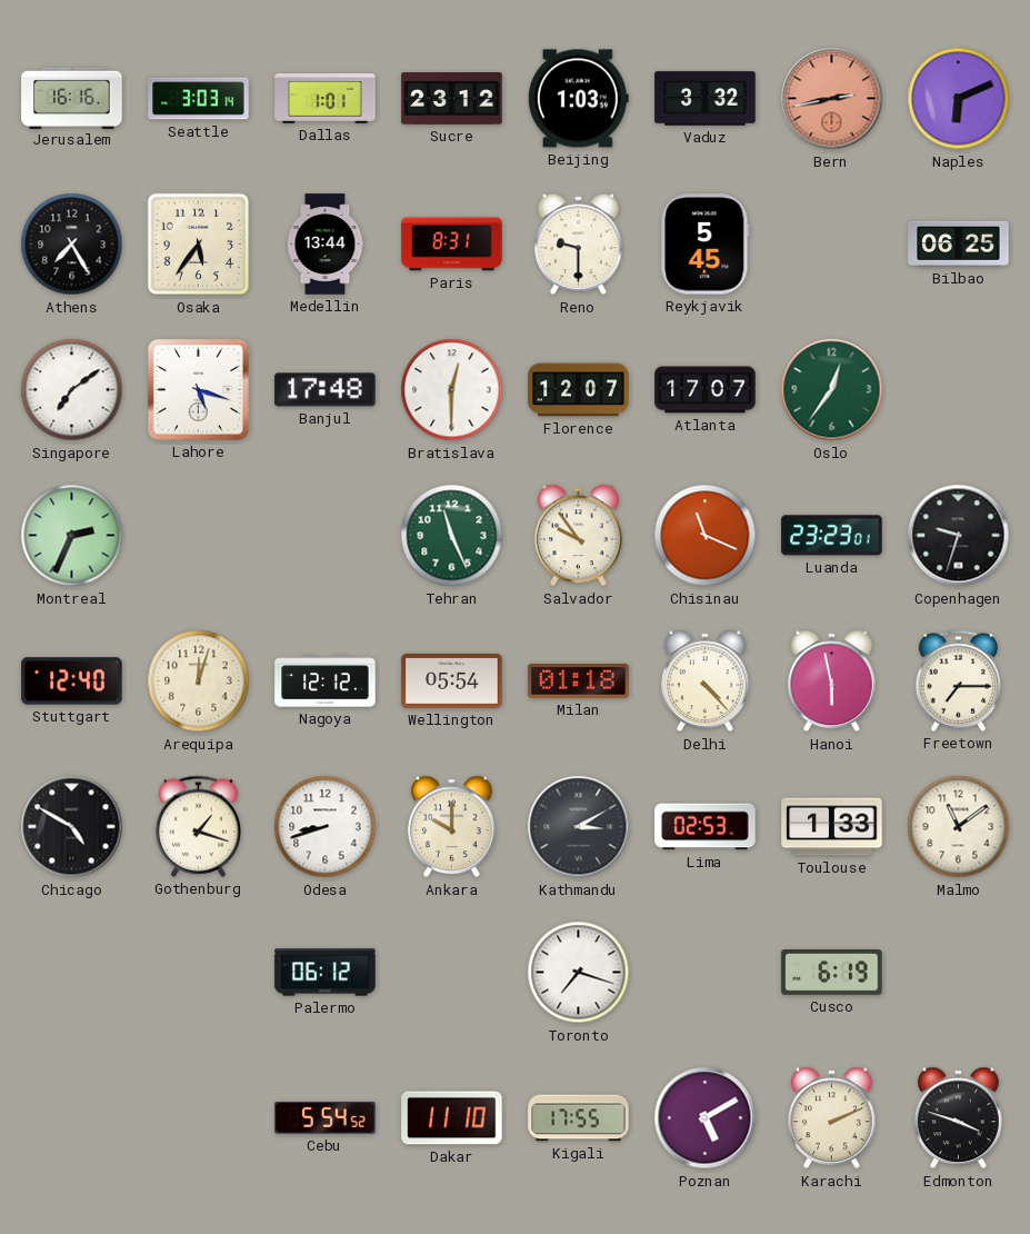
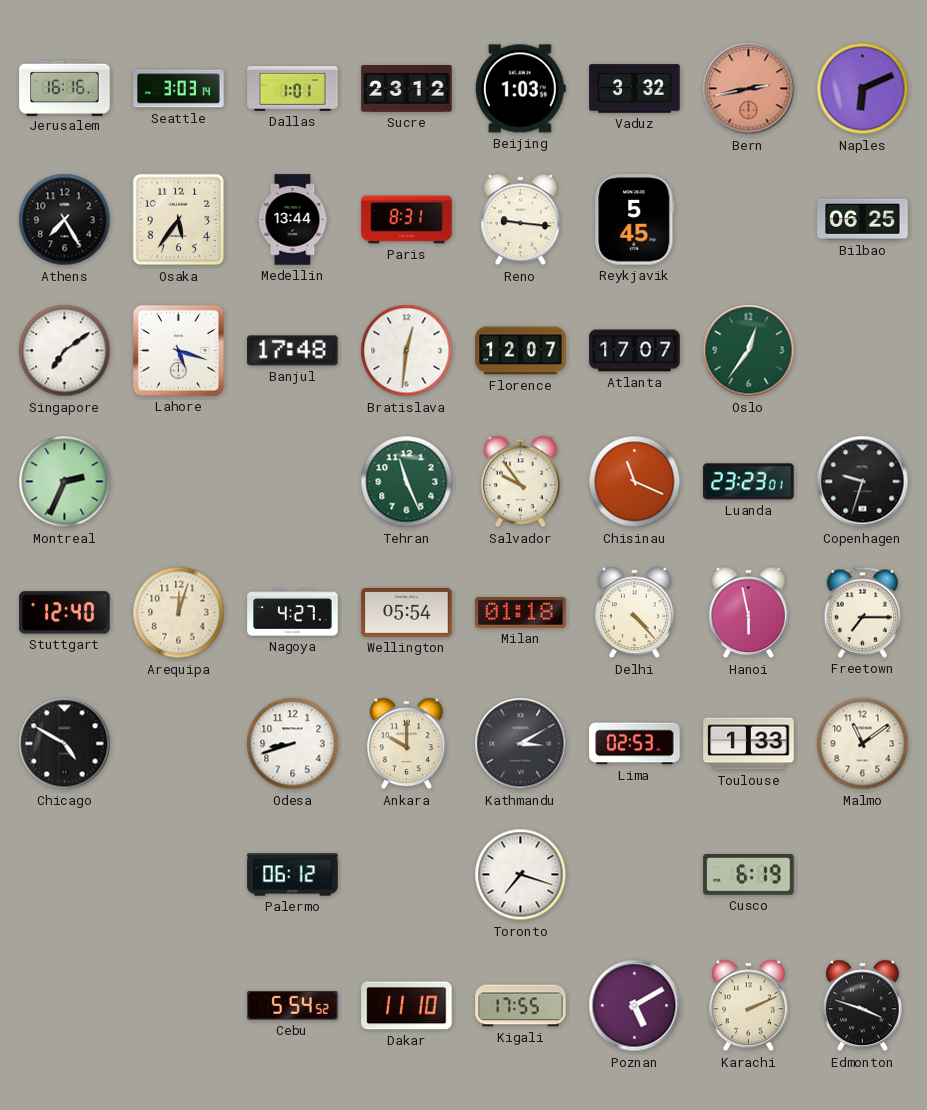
Reno: 9:30 -> 9:16
Bratislava: 12:30 -> 12:31
Nagoya: 12:12 -> 4:27
Gothenburg: 1:18 -> none
